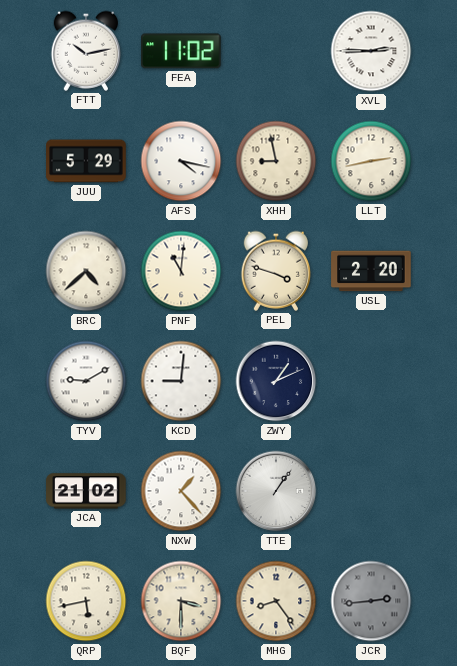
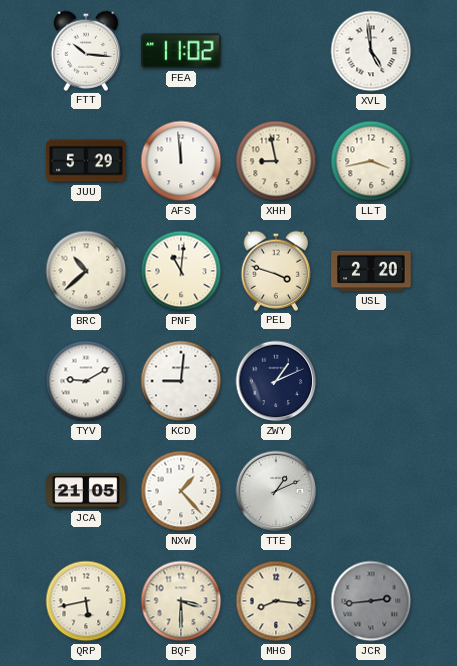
FTT: 10:13 -> 10:16
XVL: 2:45 -> 4:59
AFS: 4:17 -> 11:59
LLT: 2:43 -> 3:43
BRC: 4:38 -> 10:38
JCA: 21:02 -> 21:05
TTE: 1:06 -> 1:11
MHG: 8:24 -> 8:16
